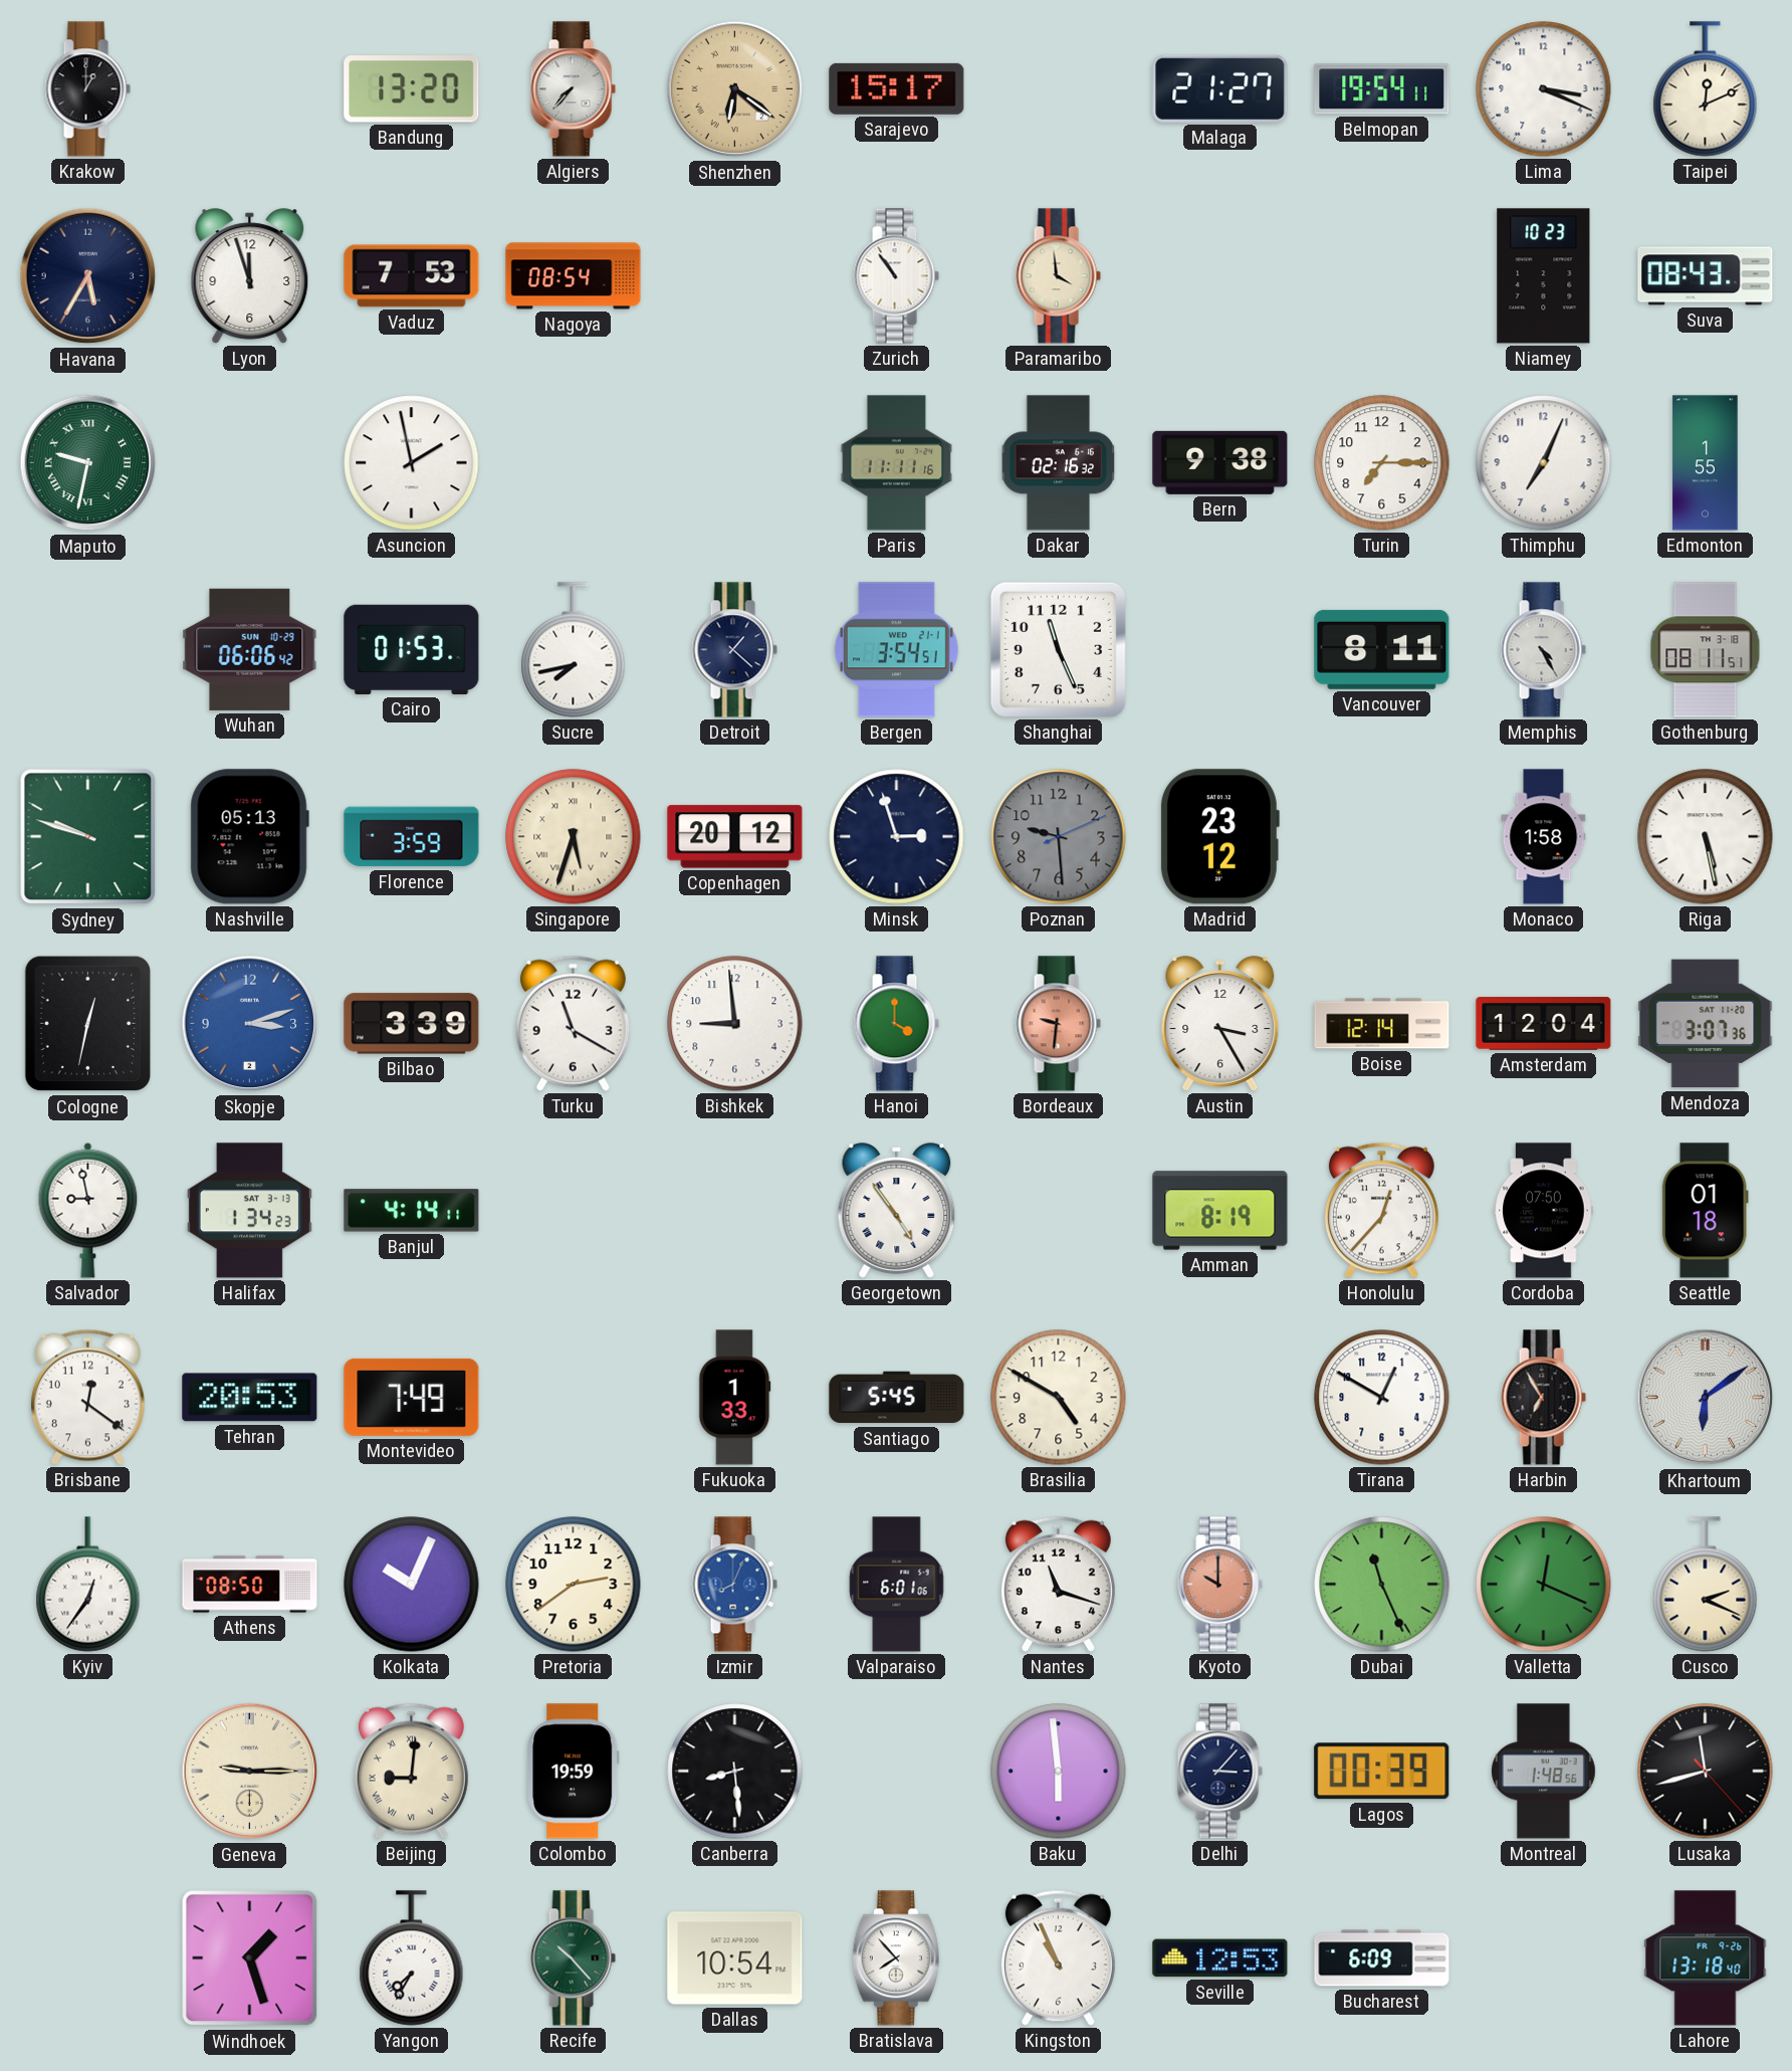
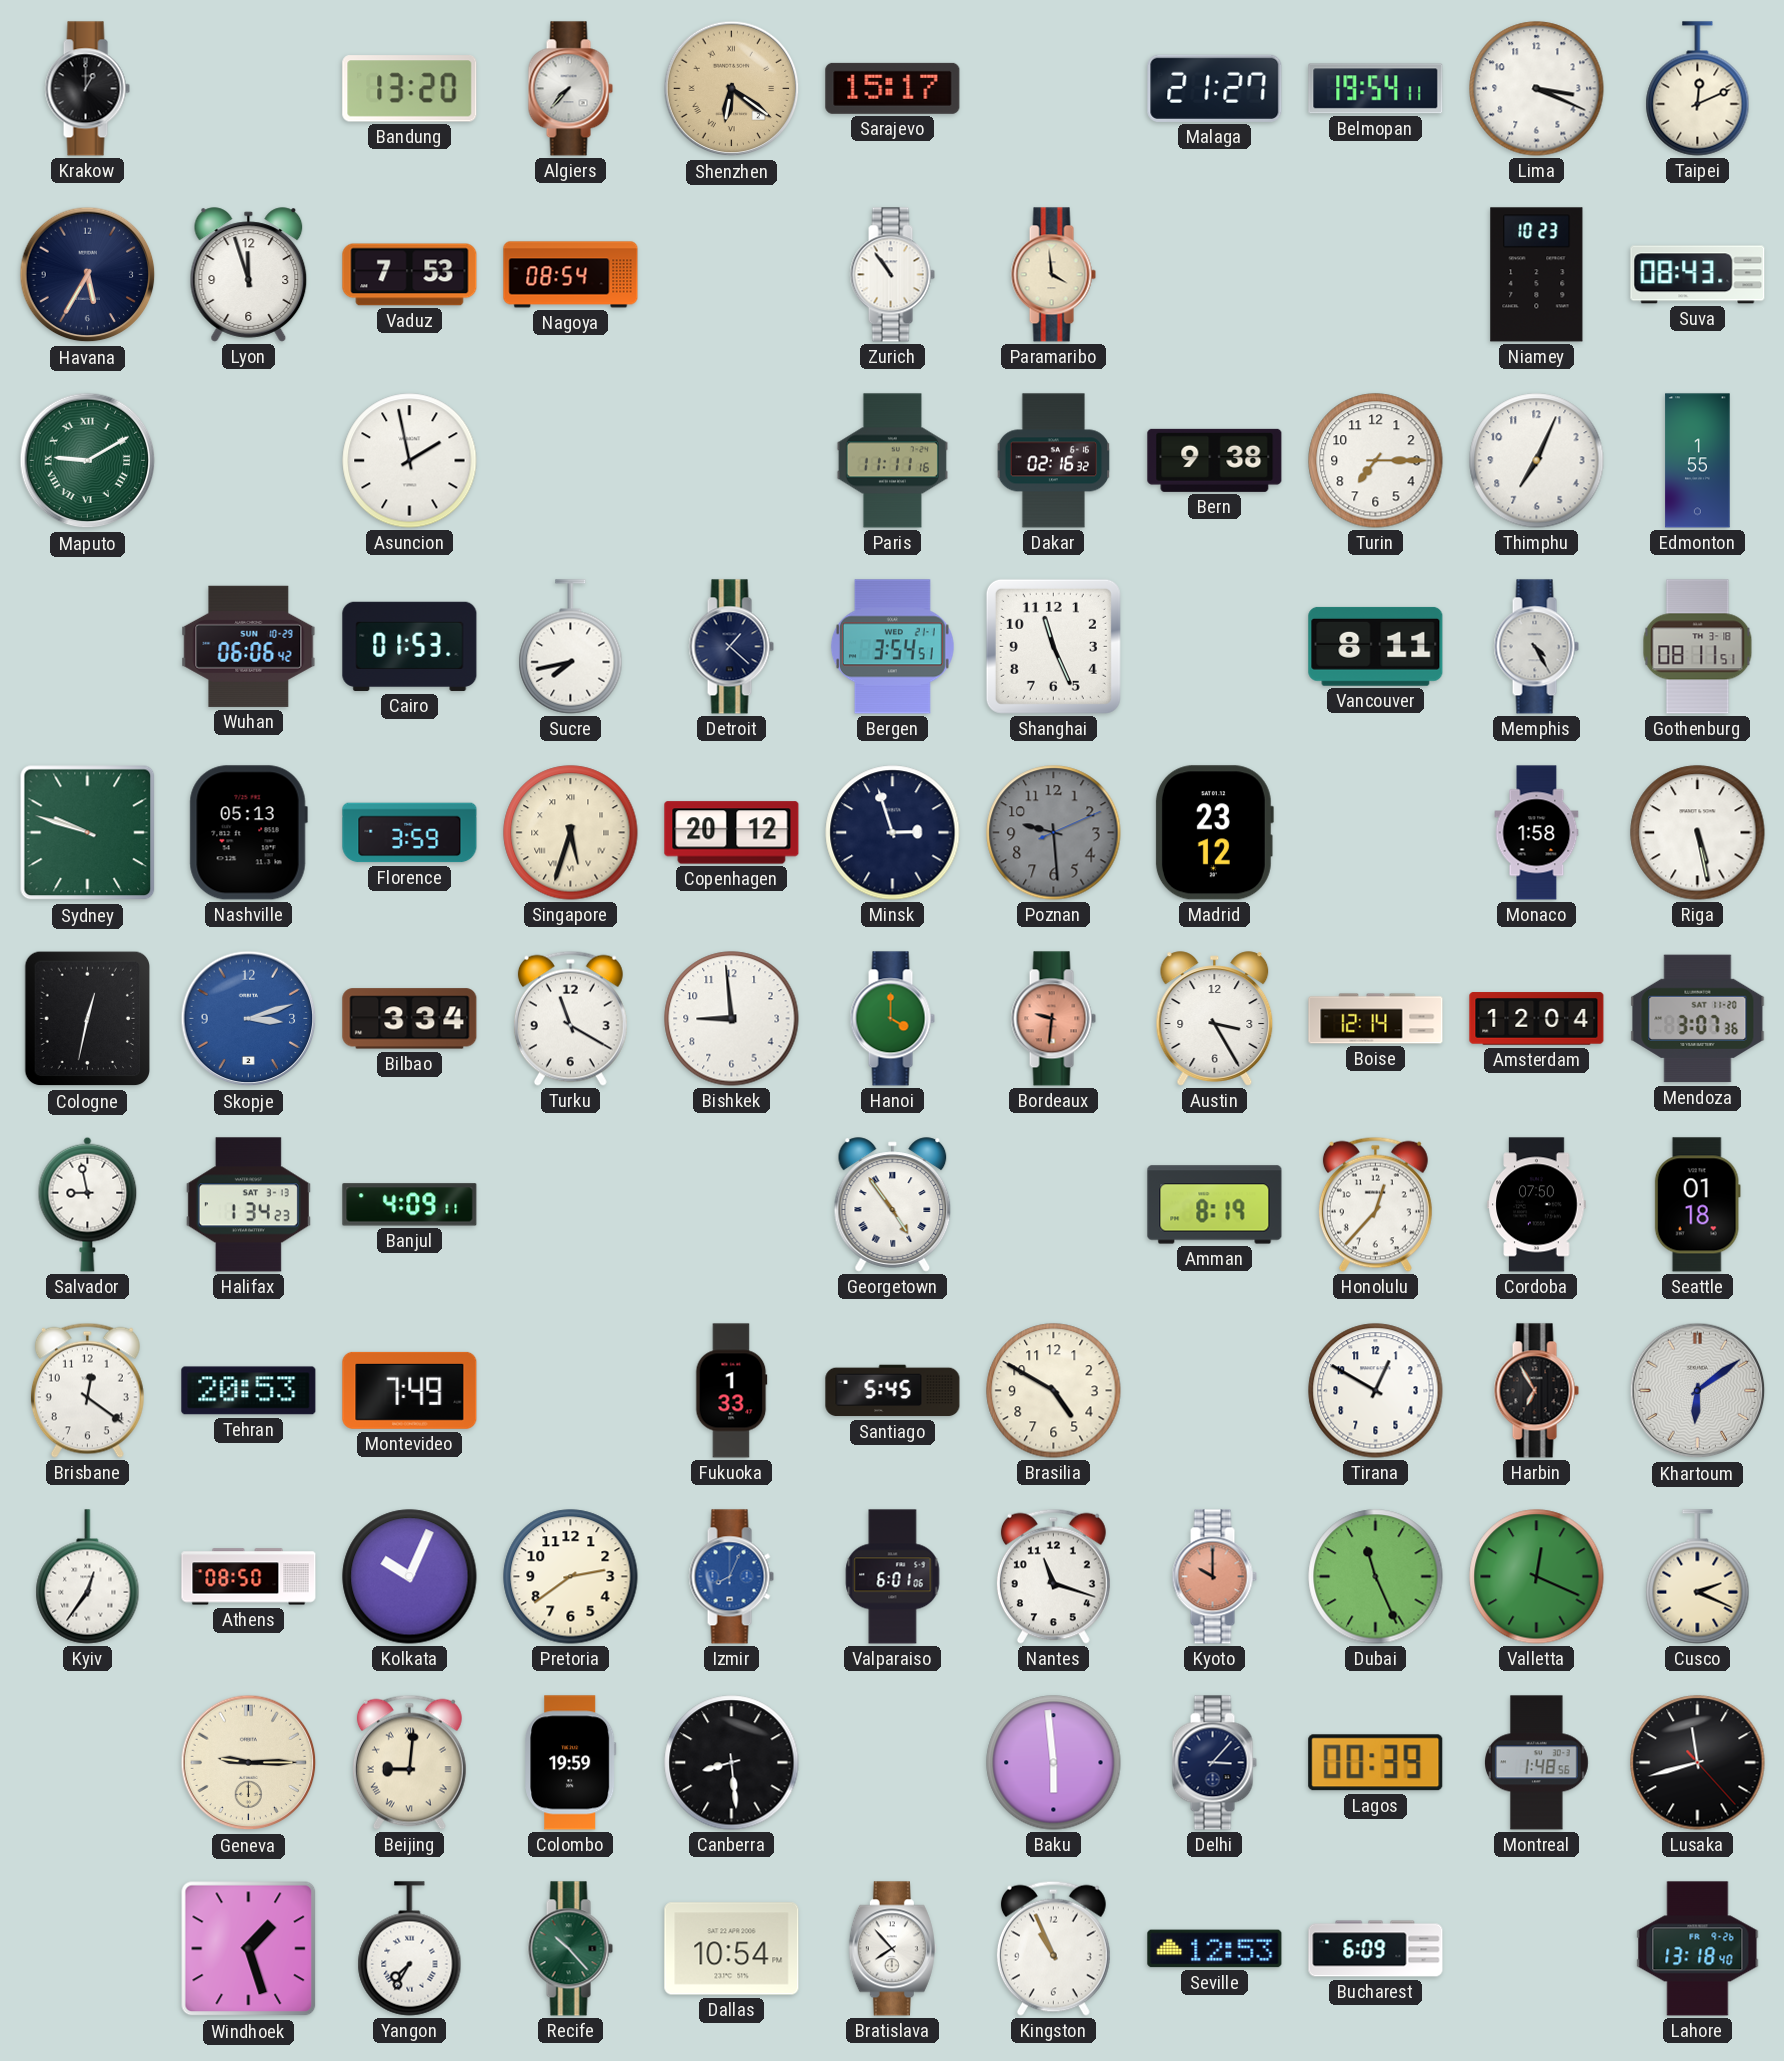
Maputo: 9:32 -> 9:10
Bilbao: 3:39 -> 3:34
Banjul: 4:14 -> 4:09
